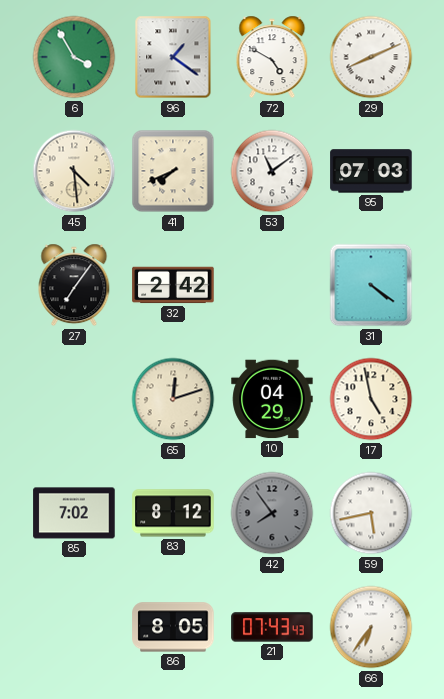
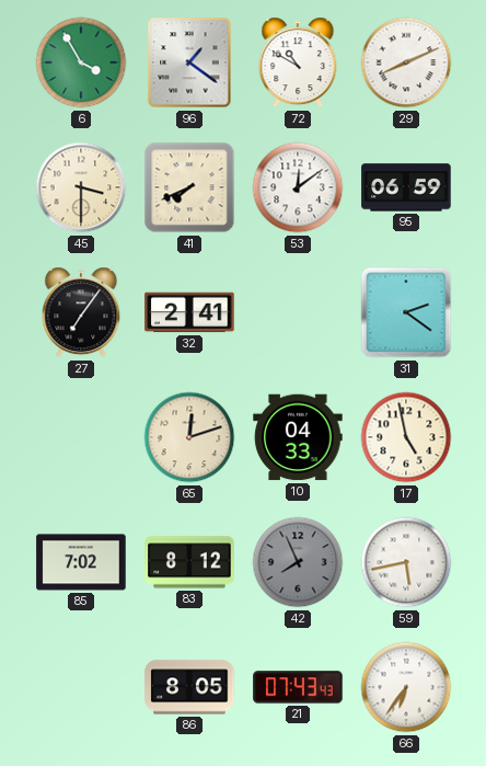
72: 4:50 -> 10:50
45: 4:29 -> 3:30
53: 11:09 -> 12:09
95: 07:03 -> 06:59
32: 2:42 -> 2:41
31: 4:21 -> 2:21
10: 04:29 -> 04:33
42: 7:54 -> 7:56
